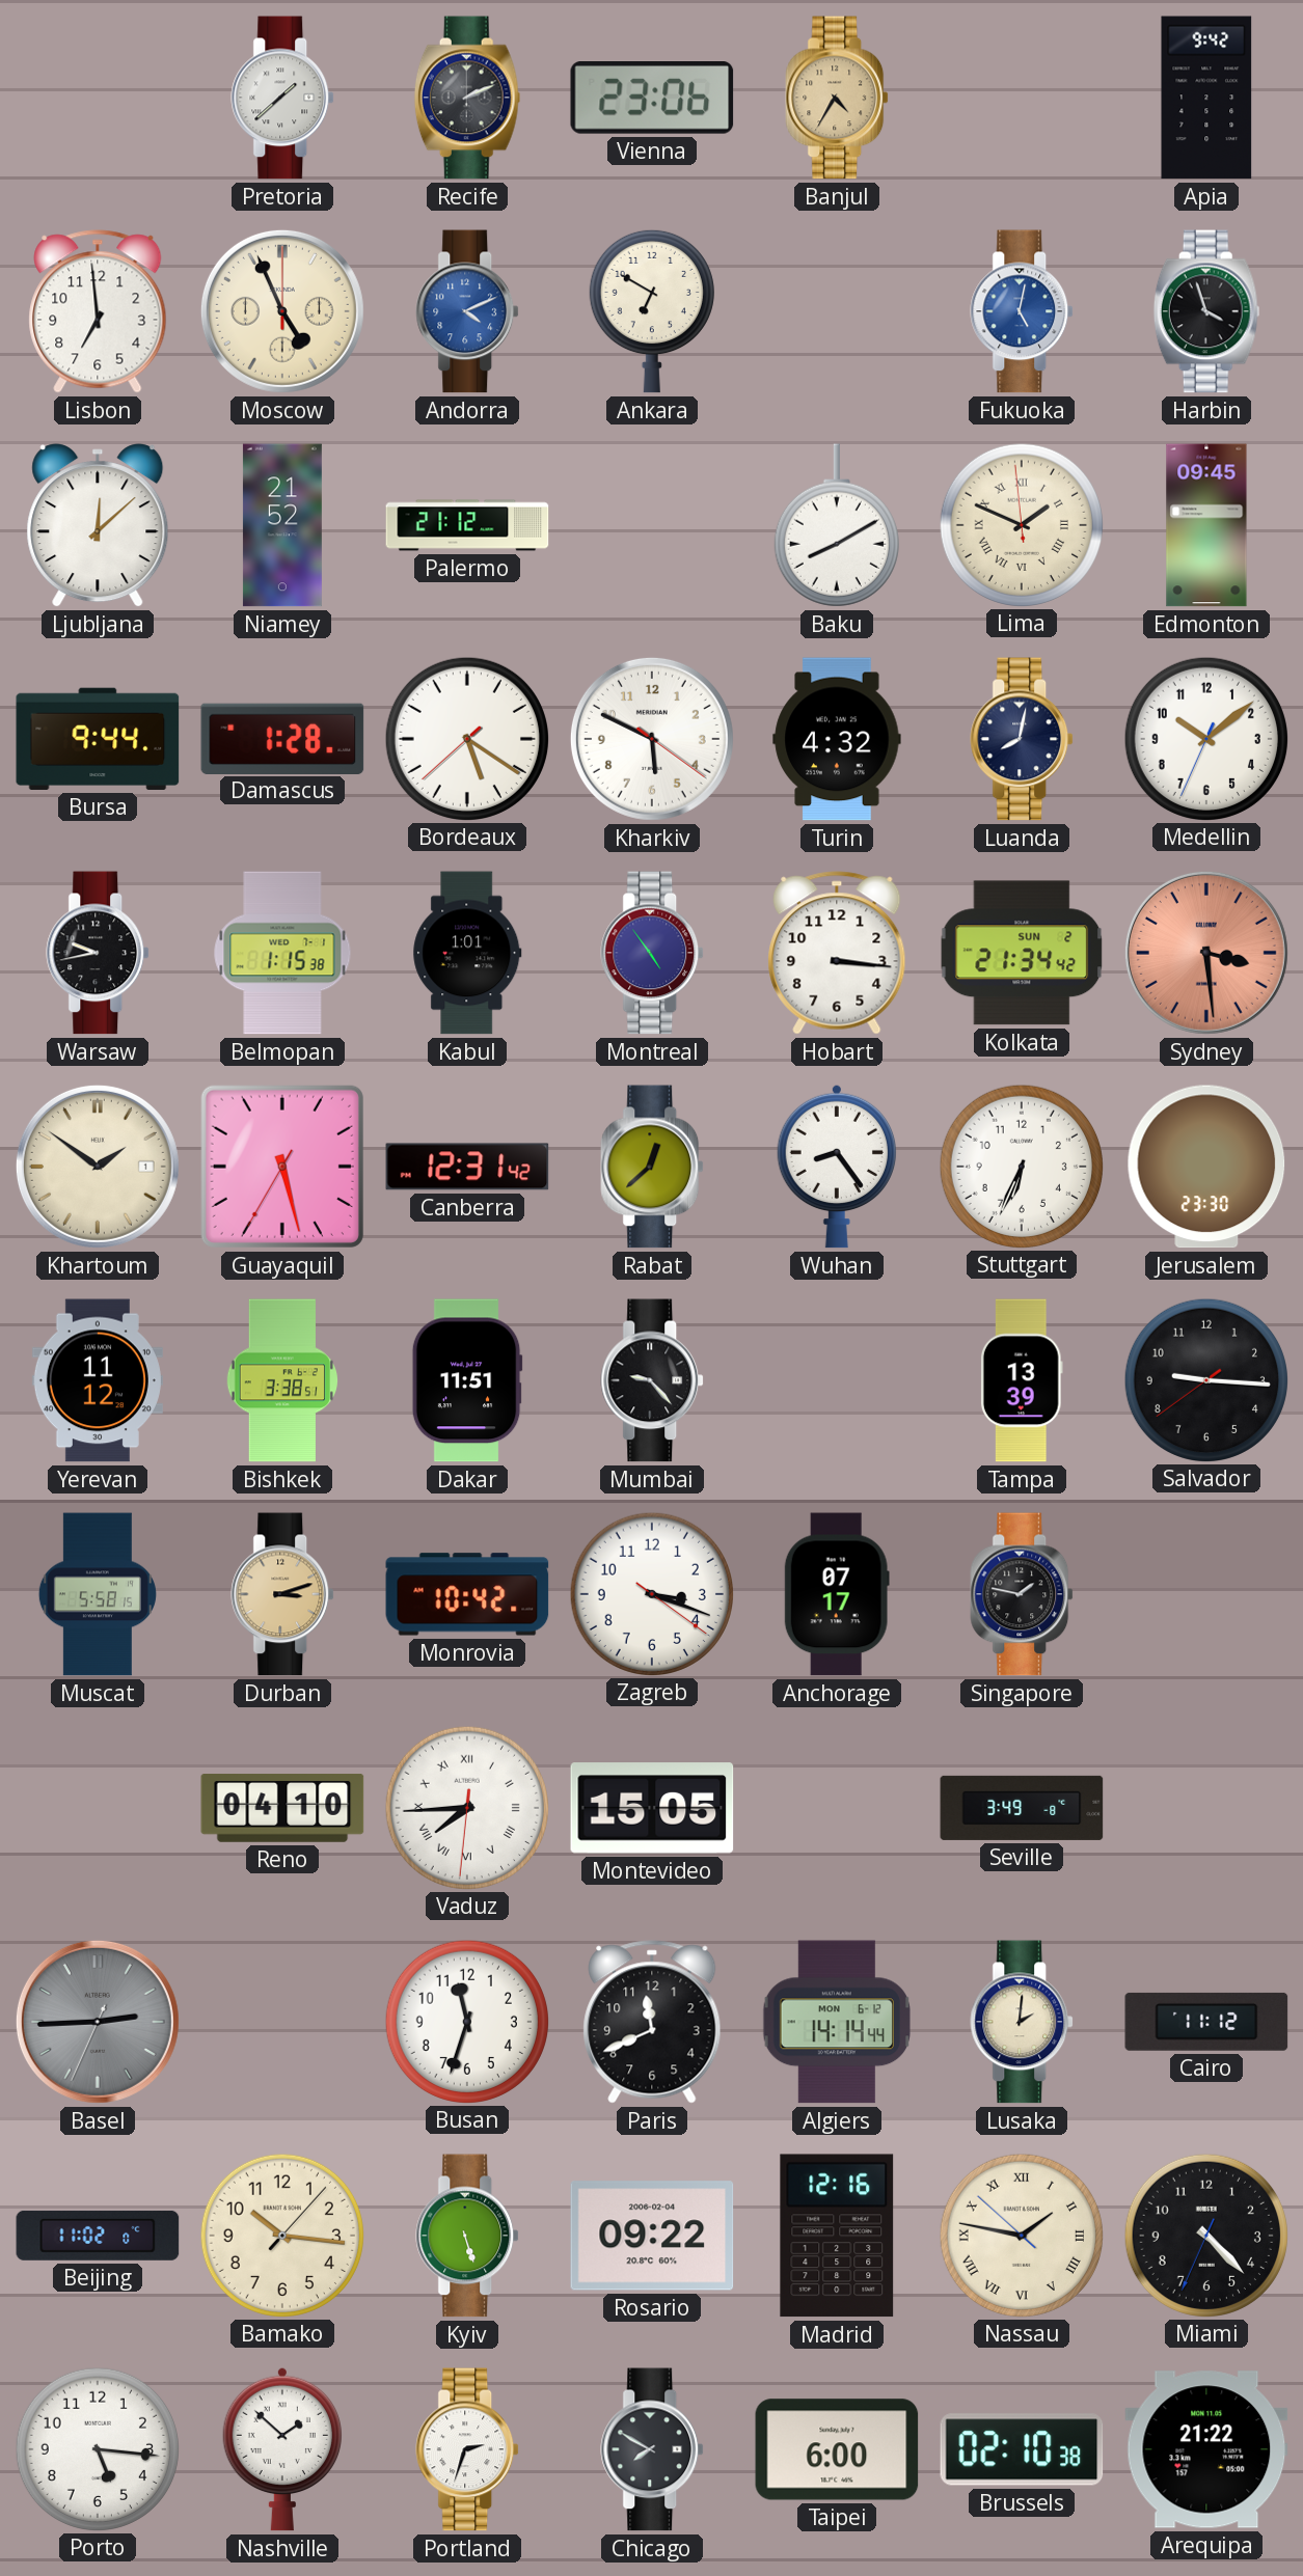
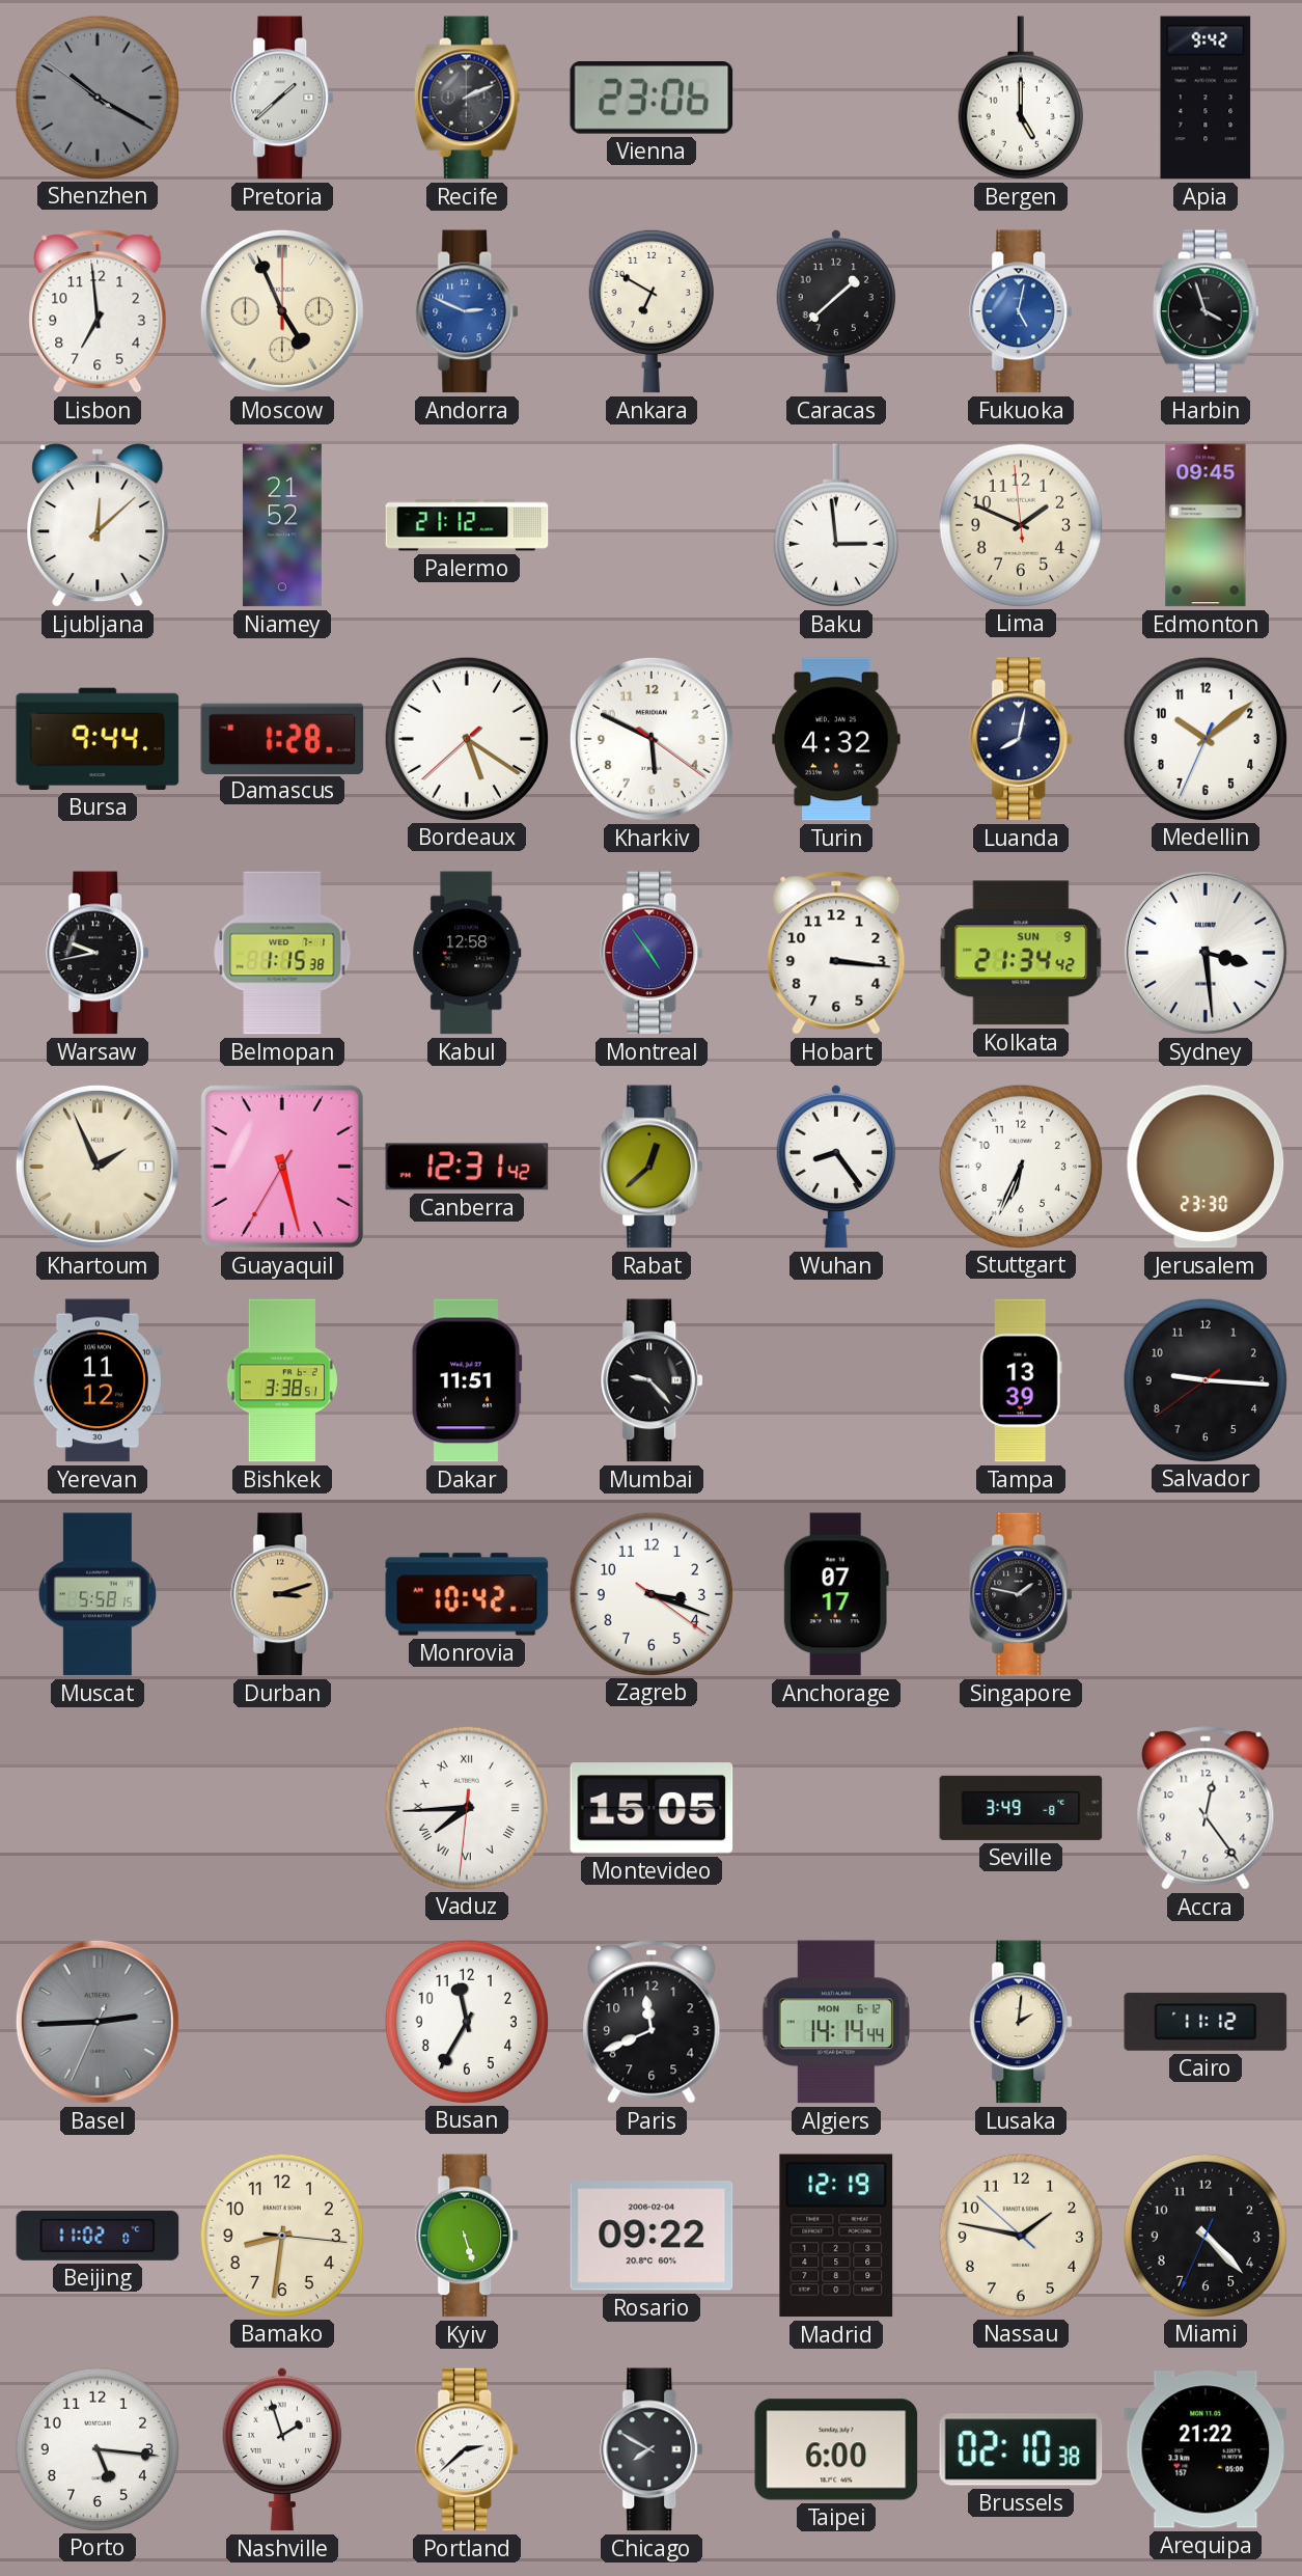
Shenzhen: none -> 10:19
Banjul: 4:35 -> none
Bergen: none -> 5:00
Andorra: 4:11 -> 2:49
Caracas: none -> 1:38
Baku: 8:10 -> 2:59
Lima numerals: Roman -> Arabic
Kabul: 1:01 -> 12:58
Kolkata date: SUN 2 -> SUN 9
Sydney dial: salmon -> white
Khartoum: 1:51 -> 1:56
Reno: 04:10 -> none
Accra: none -> 12:24
Busan: 11:33 -> 11:35
Bamako: 10:16 -> 8:31
Madrid: 12:16 -> 12:19
Nassau numerals: Roman -> Arabic
Nashville: 1:52 -> 1:57
Portland: 2:33 -> 2:38
